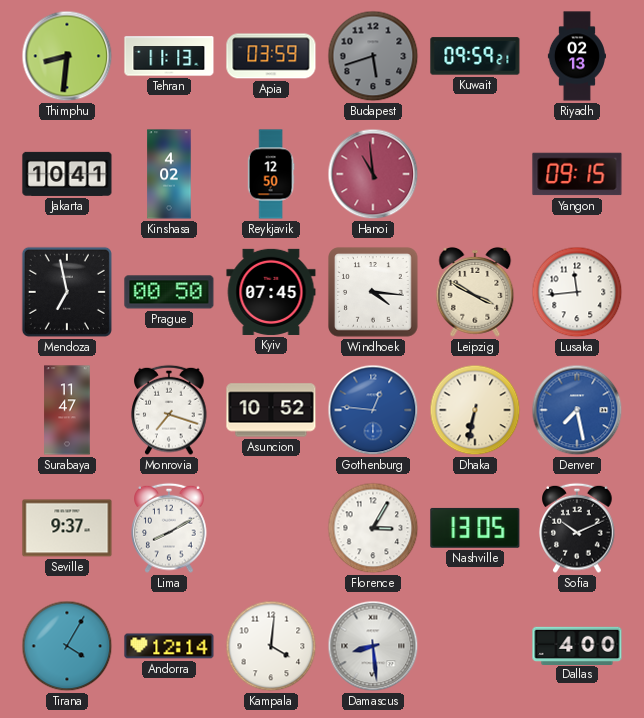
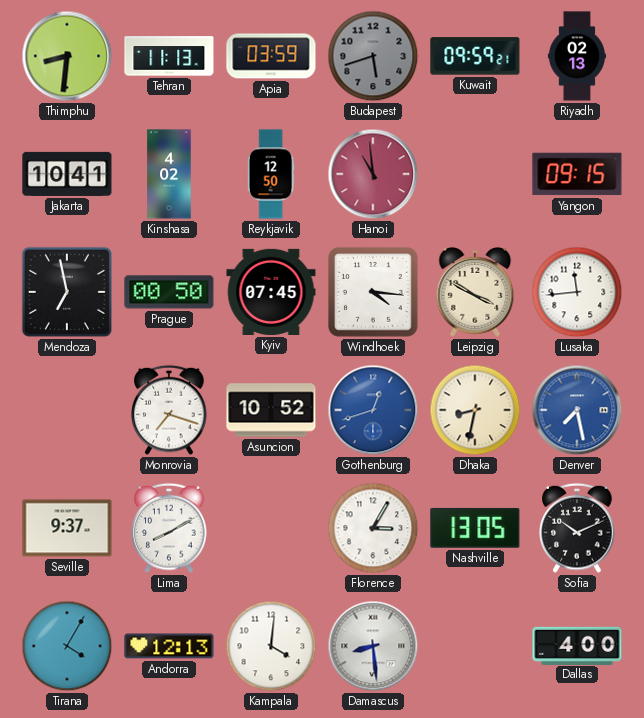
Surabaya: 11:47 -> none
Gothenburg: 12:46 -> 12:42
Dhaka: 6:32 -> 8:32
Andorra: 12:14 -> 12:13
